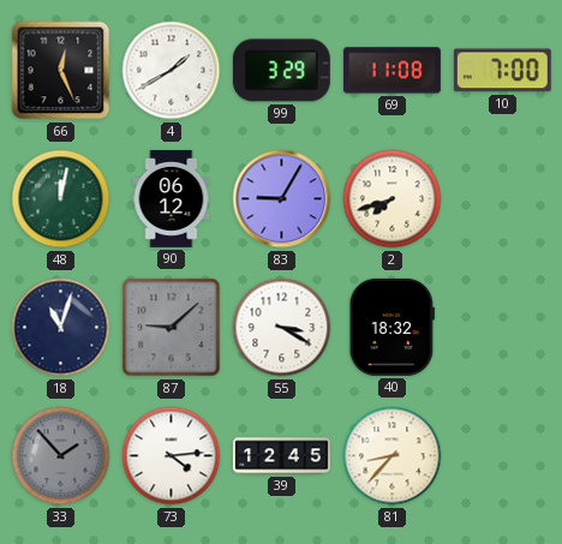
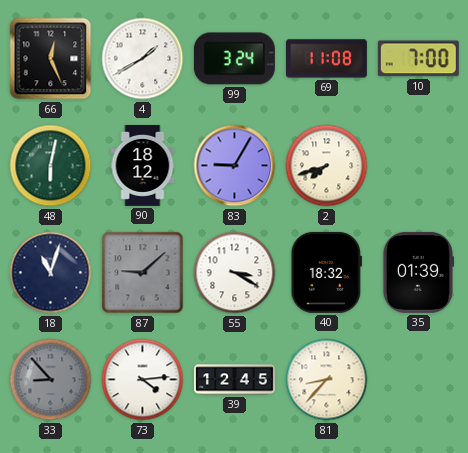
99: 3:29 -> 3:24
48: 12:02 -> 6:02
90: 06:12 -> 18:12
35: none -> 01:39
33: 1:53 -> 8:53
